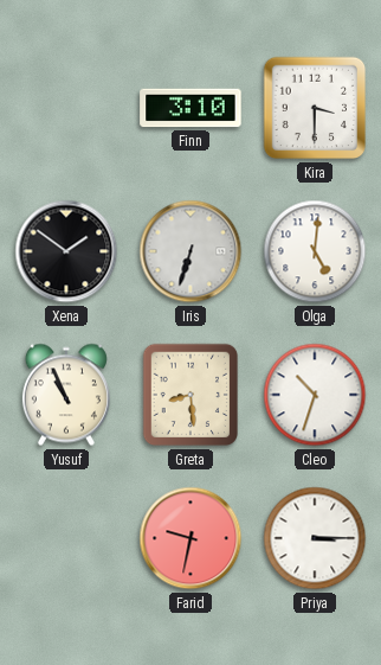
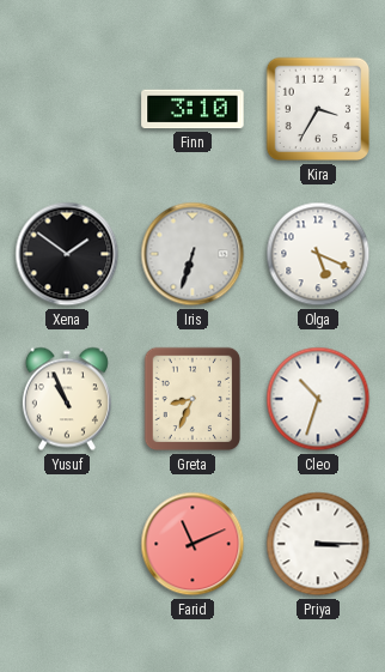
Kira: 3:30 -> 3:35
Olga: 5:01 -> 5:19
Greta: 8:29 -> 8:34
Farid: 9:32 -> 11:11
